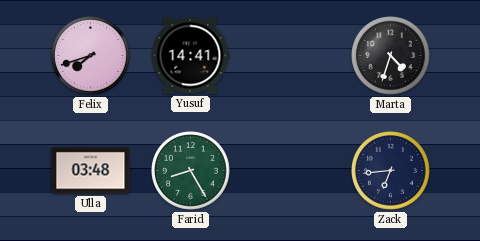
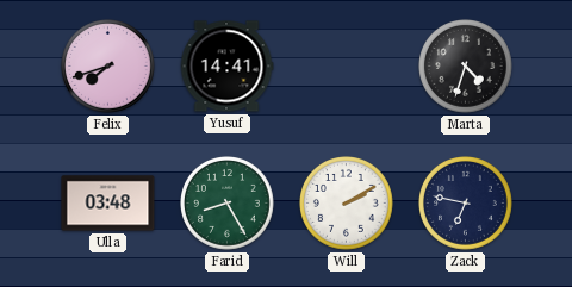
Will: none -> 2:10
Zack: 6:44 -> 6:47
